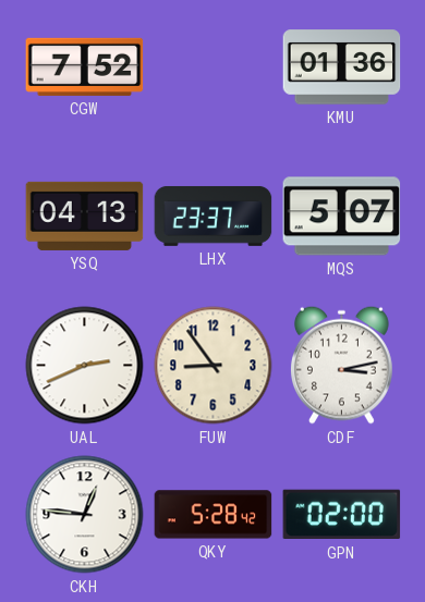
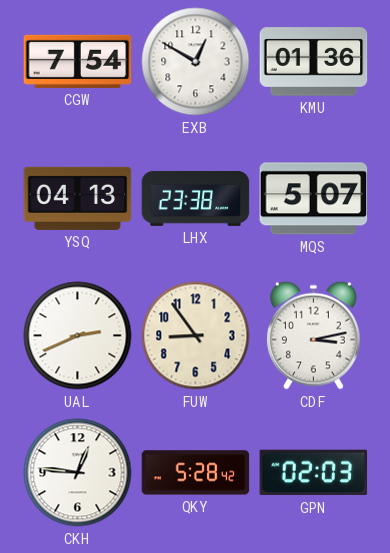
CGW: 7:52 -> 7:54
EXB: none -> 12:50
LHX: 23:37 -> 23:38
GPN: 02:00 -> 02:03
